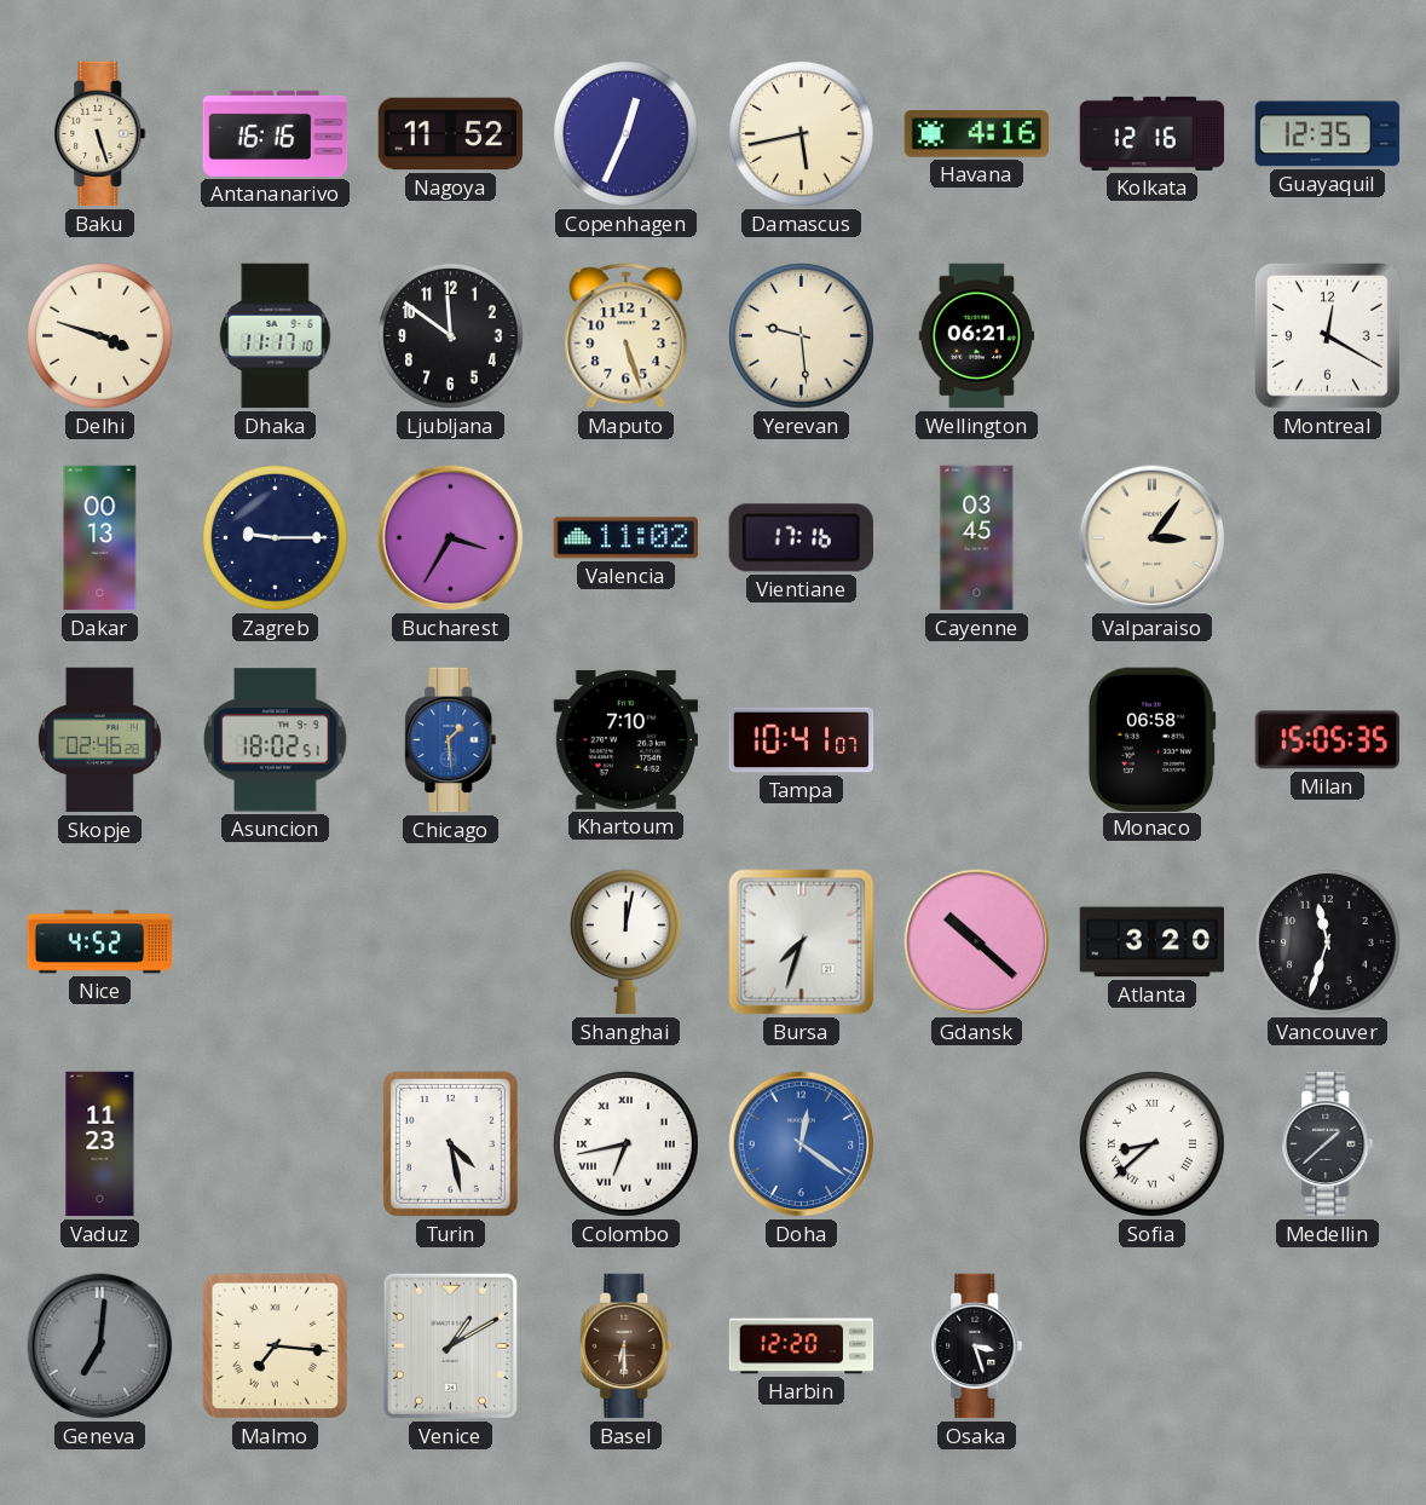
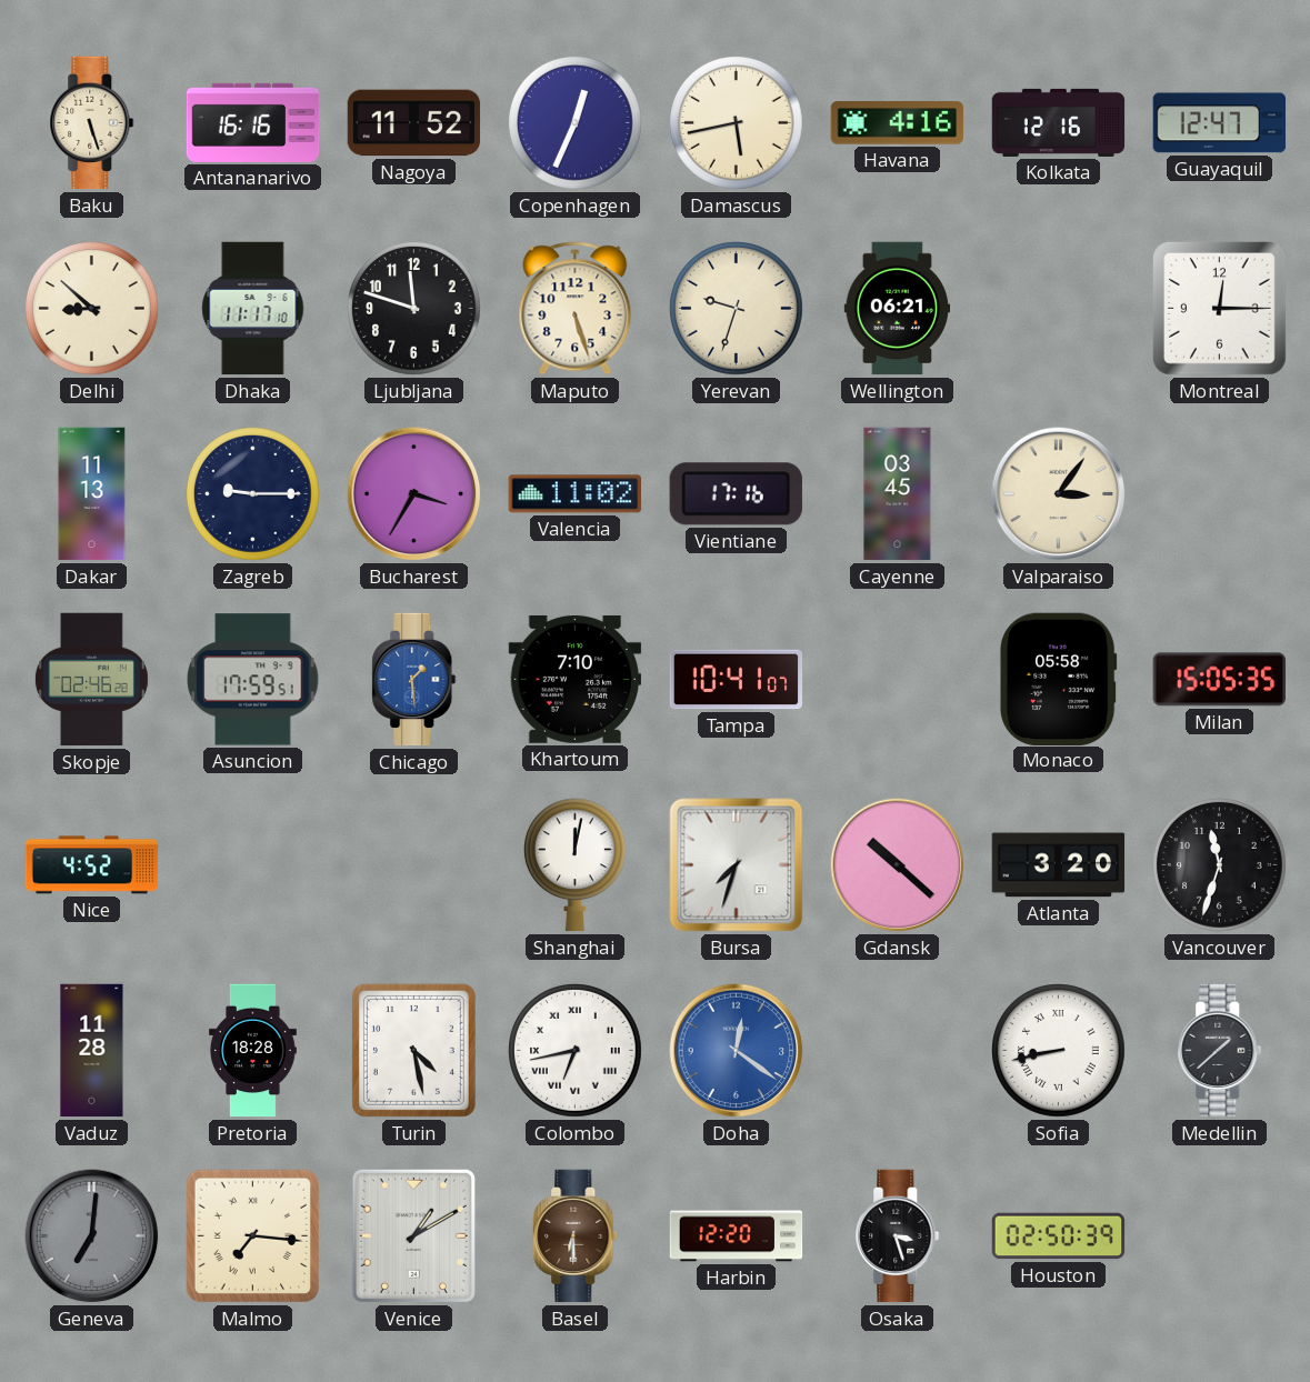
Guayaquil: 12:35 -> 12:47
Delhi: 3:48 -> 8:52
Ljubljana: 11:51 -> 11:48
Yerevan: 9:29 -> 9:33
Montreal: 12:20 -> 12:15
Dakar: 00:13 -> 11:13
Asuncion: 18:02 -> 17:59
Monaco: 06:58 -> 05:58
Vaduz: 11:23 -> 11:28
Pretoria: none -> 18:28
Sofia: 8:38 -> 8:43
Houston: none -> 02:50
